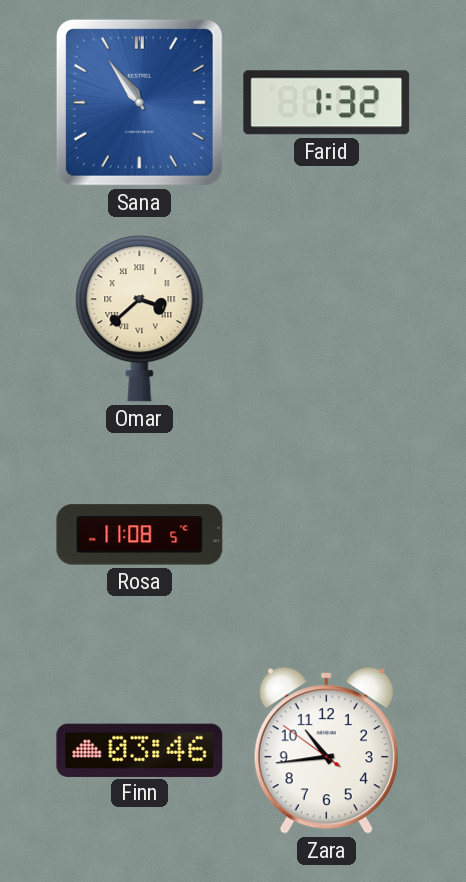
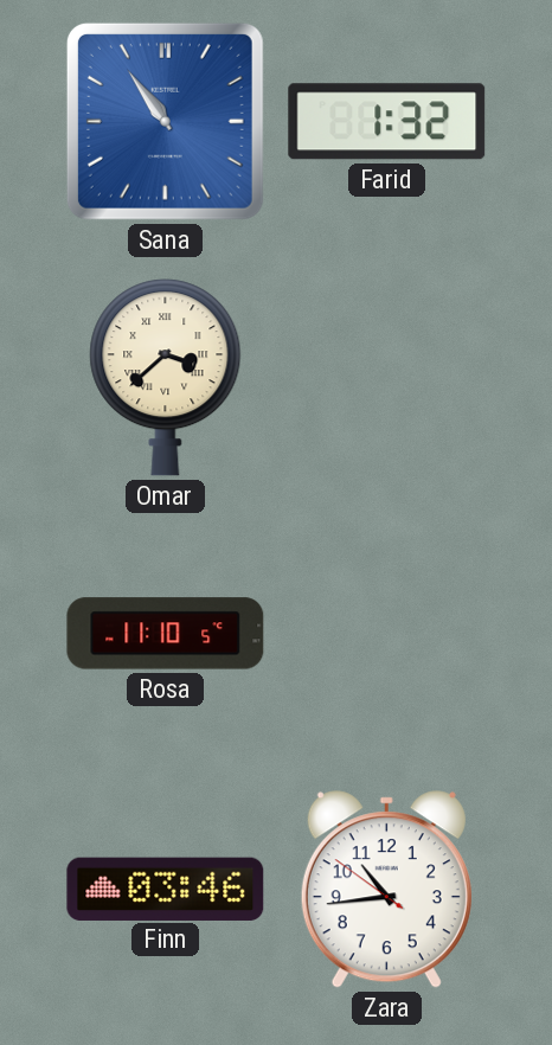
Rosa: 11:08 -> 11:10
